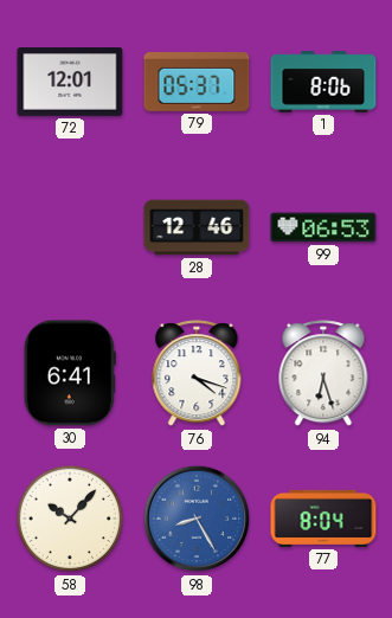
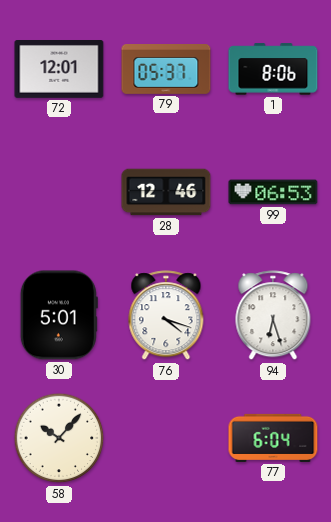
30: 6:41 -> 5:01
98: 8:25 -> none
77: 8:04 -> 6:04
